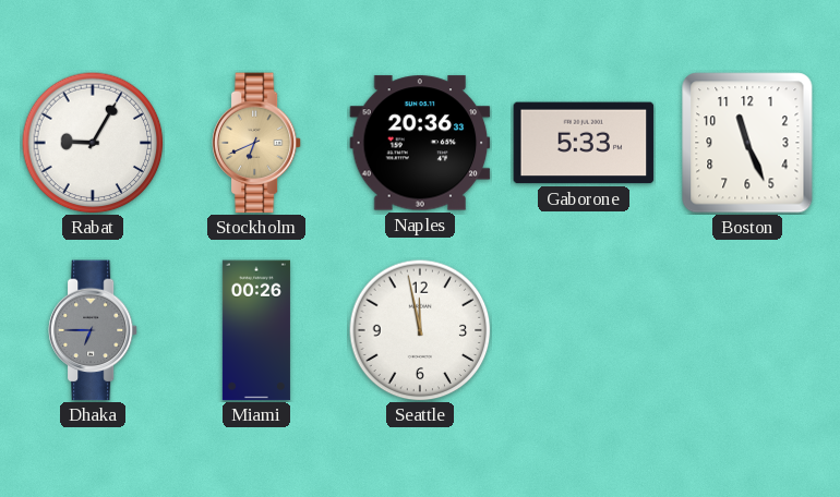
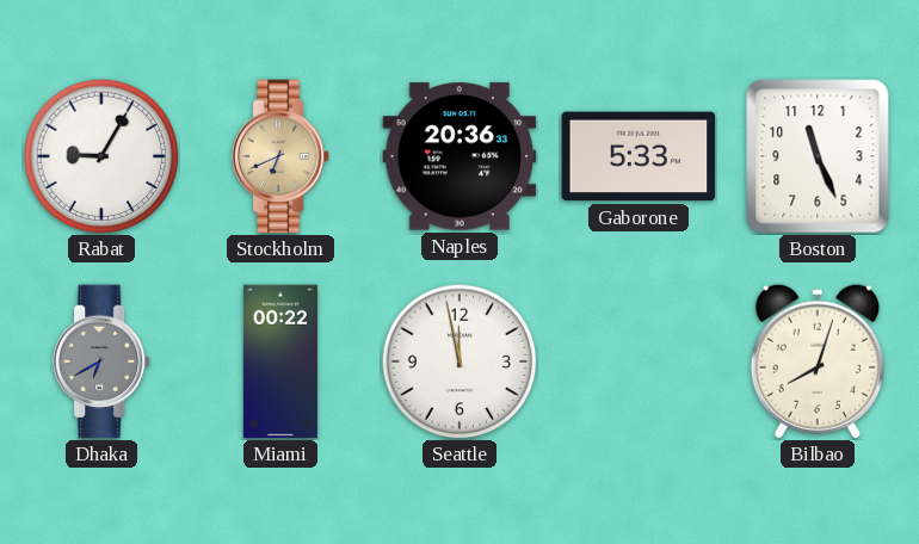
Dhaka: 6:45 -> 6:40
Miami: 00:26 -> 00:22
Bilbao: none -> 8:03
